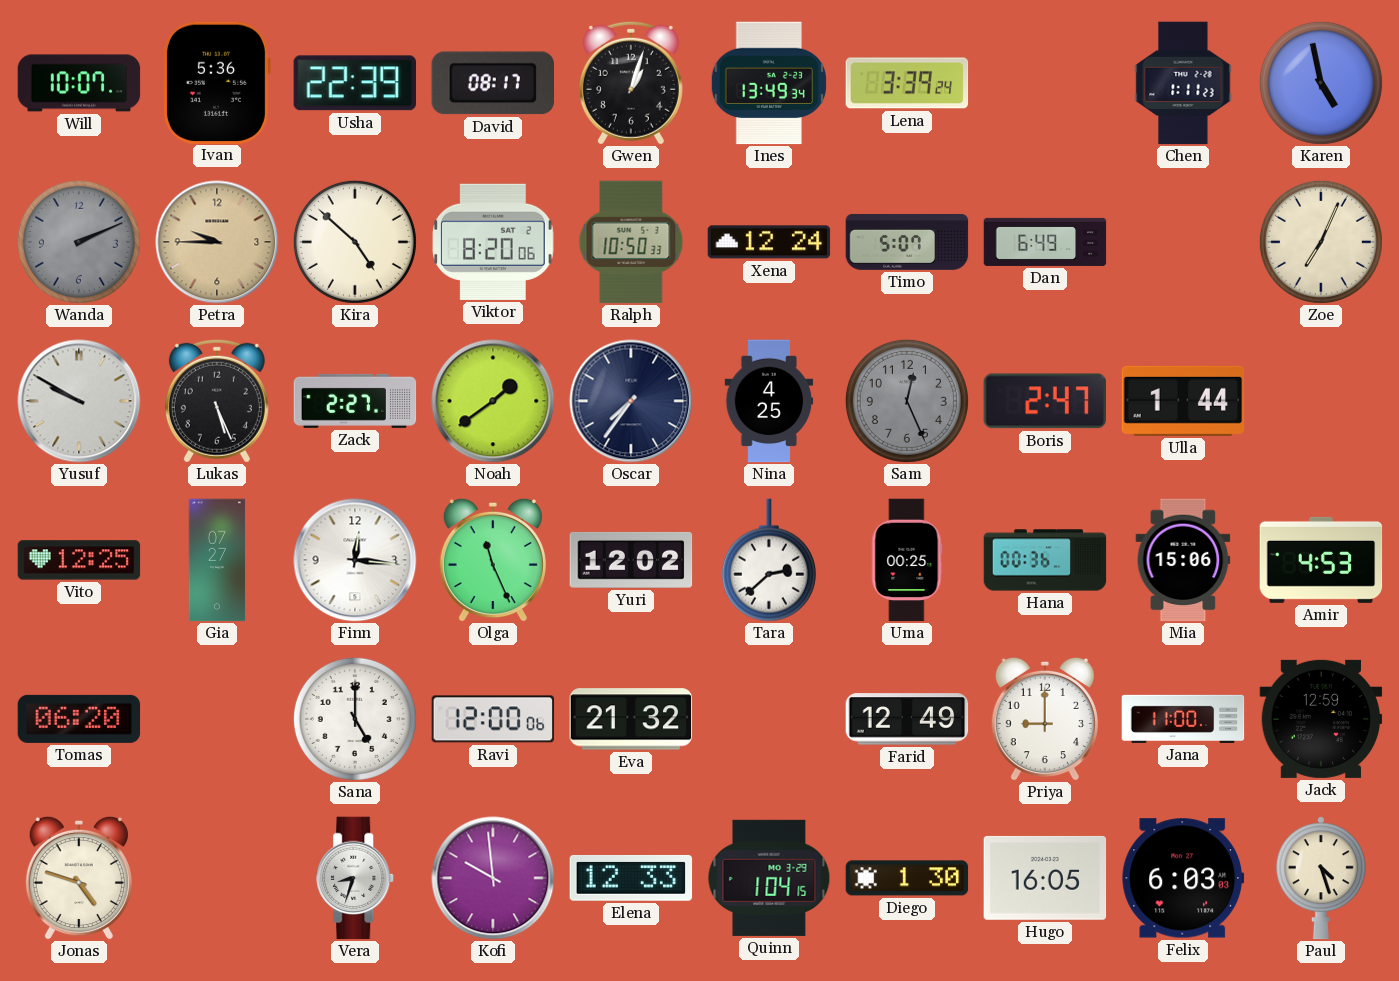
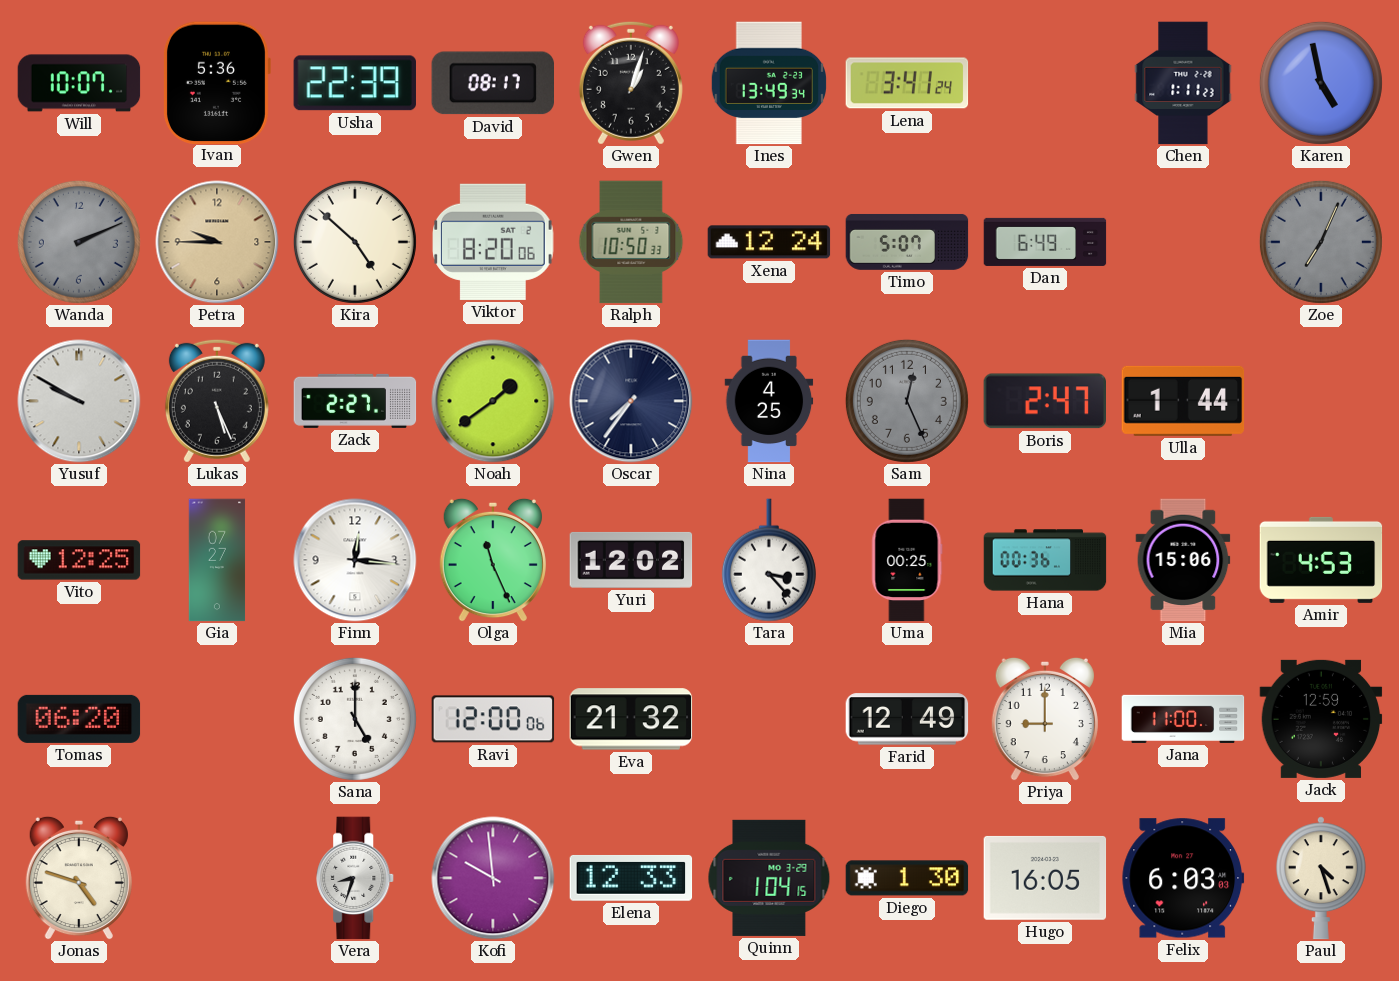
Lena: 3:39 -> 3:41
Zoe dial: cream -> grey
Tara: 2:38 -> 3:23
